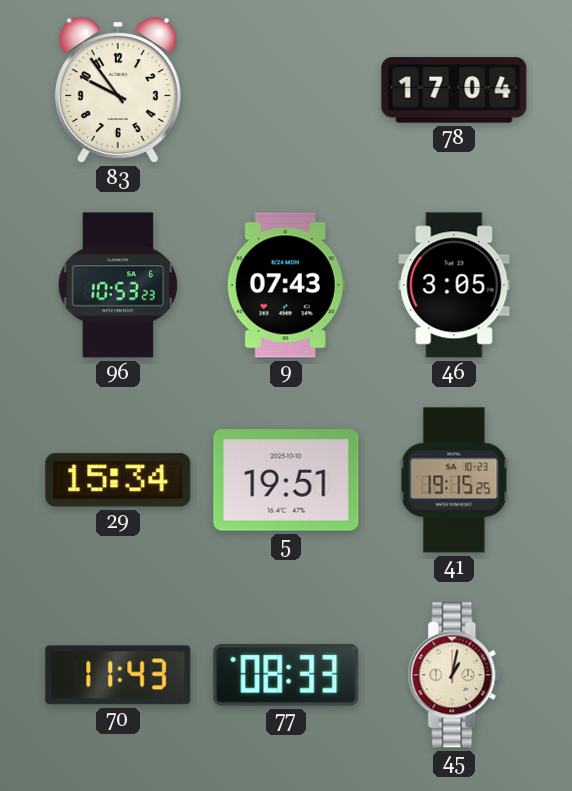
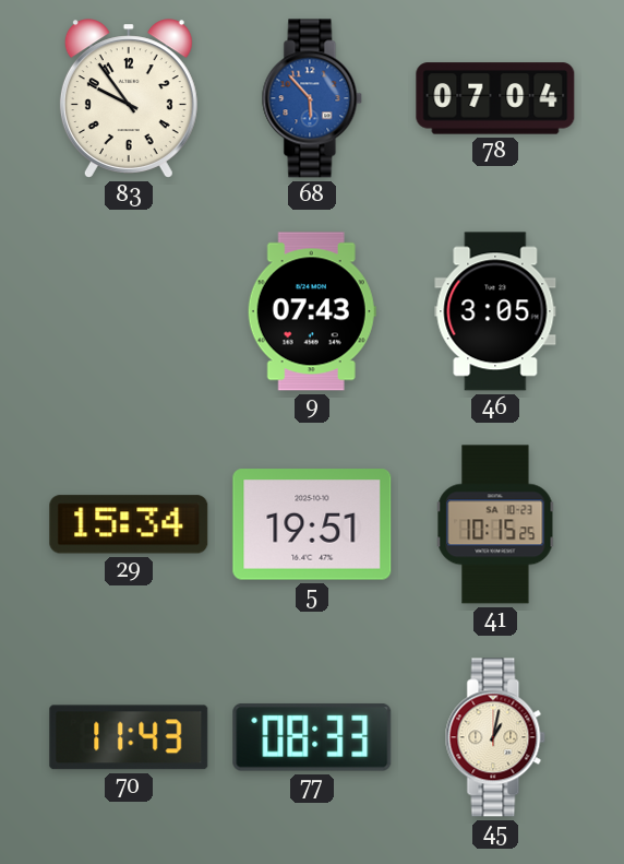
68: none -> 5:53
78: 17:04 -> 07:04
96: 10:53 -> none
41: 19:15 -> 10:15
